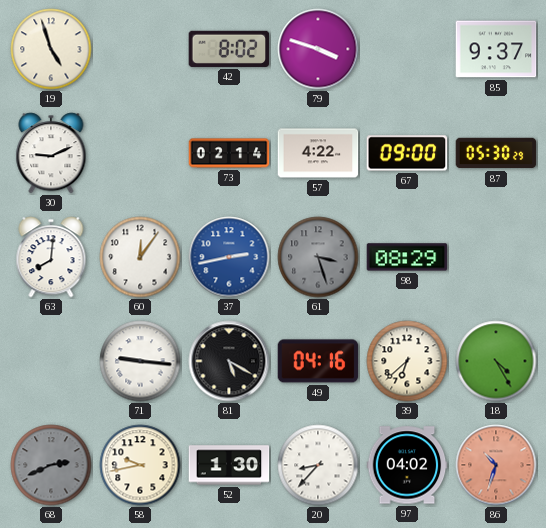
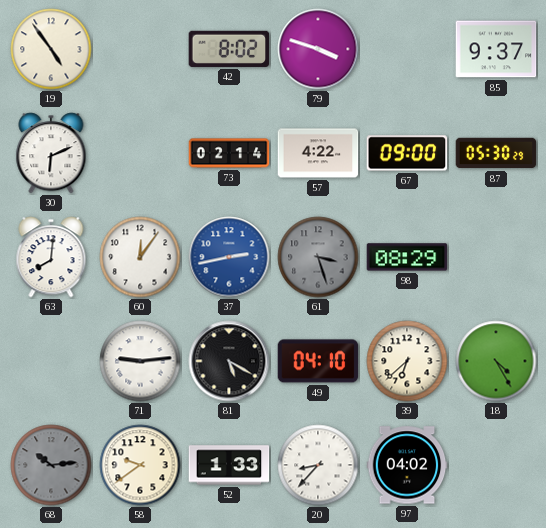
19: 4:57 -> 4:54
30: 9:11 -> 6:11
71: 9:16 -> 9:14
49: 04:16 -> 04:10
68: 2:41 -> 10:14
58: 9:43 -> 9:39
52: 1:30 -> 1:33
86: 10:33 -> none
